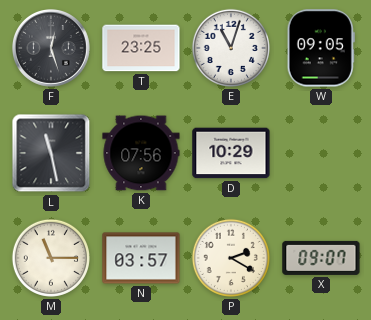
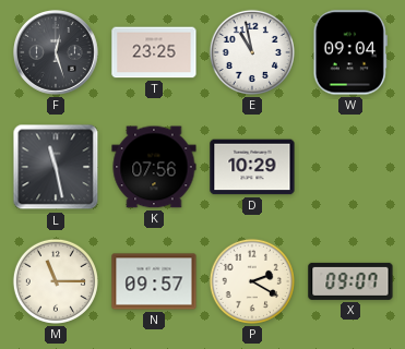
E: 11:03 -> 10:58
W: 09:05 -> 09:04
N: 03:57 -> 09:57
